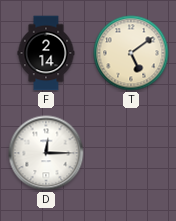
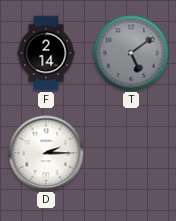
T dial: cream -> grey
D: 12:15 -> 2:15
